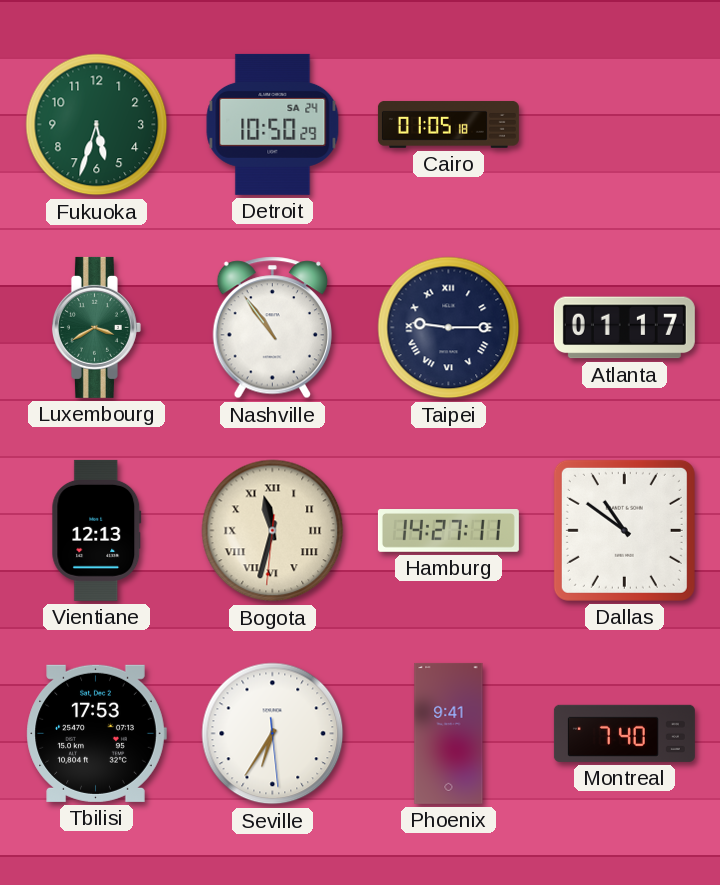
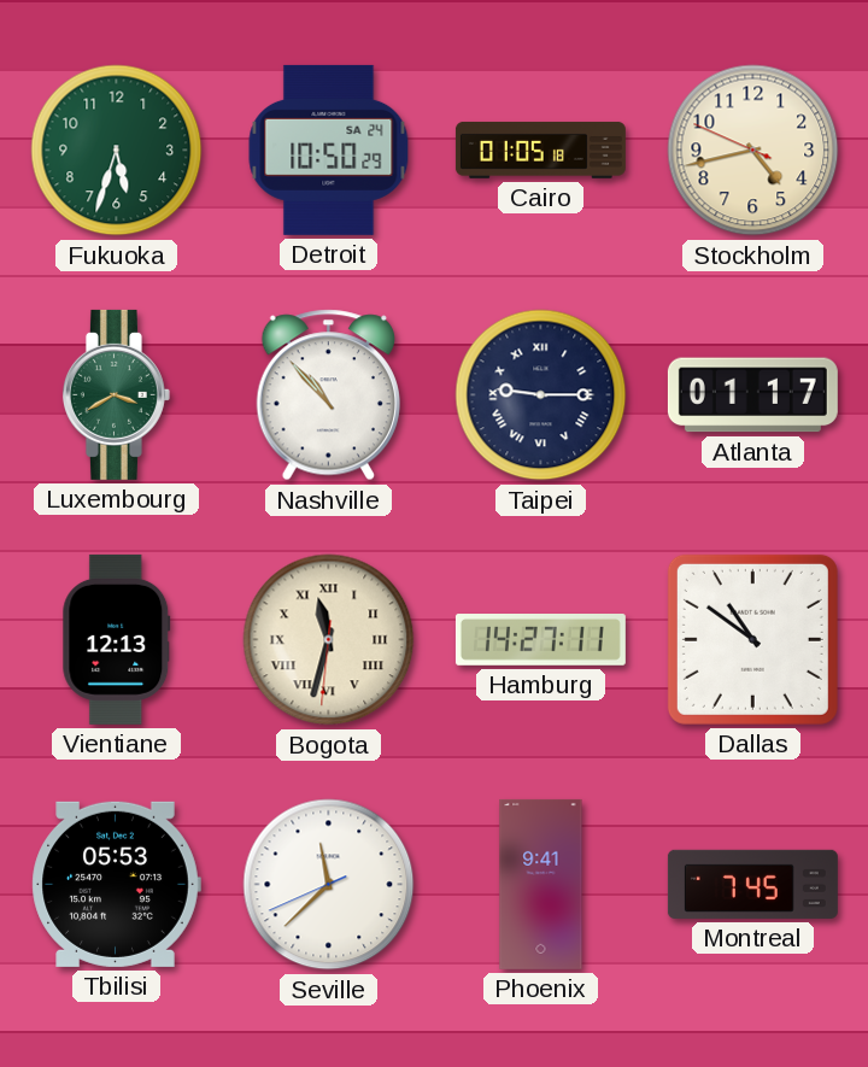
Stockholm: none -> 4:42
Nashville: 10:54 -> 10:53
Tbilisi: 17:53 -> 05:53
Seville: 6:35 -> 11:37
Montreal: 7:40 -> 7:45
